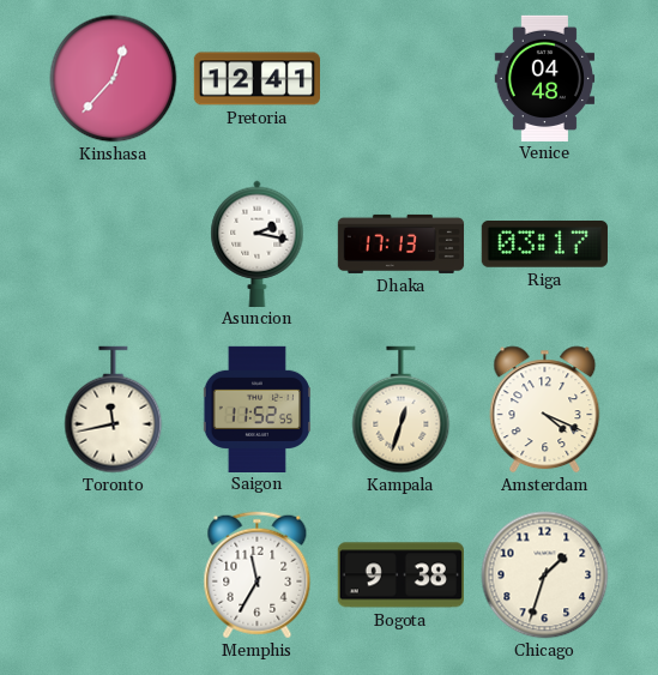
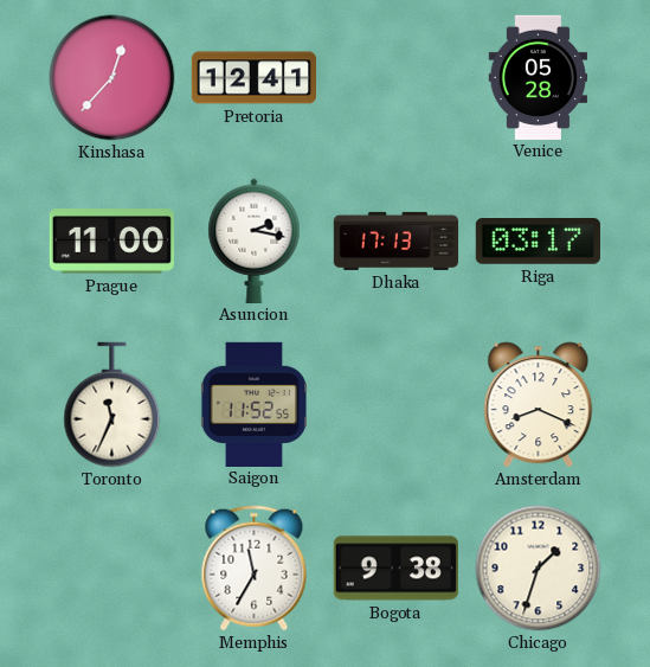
Venice: 04:48 -> 05:28
Prague: none -> 11:00
Toronto: 11:43 -> 11:34
Kampala: 12:33 -> none
Amsterdam: 4:19 -> 8:19
